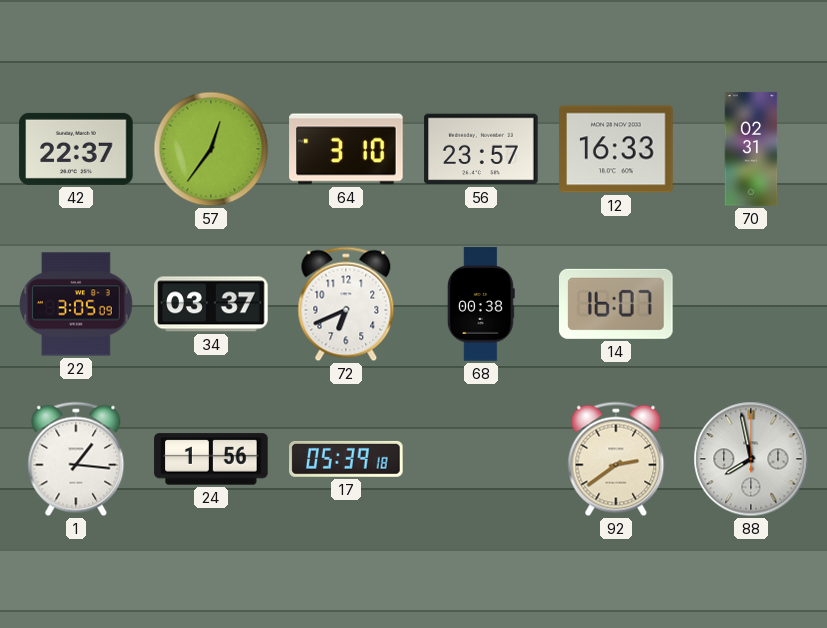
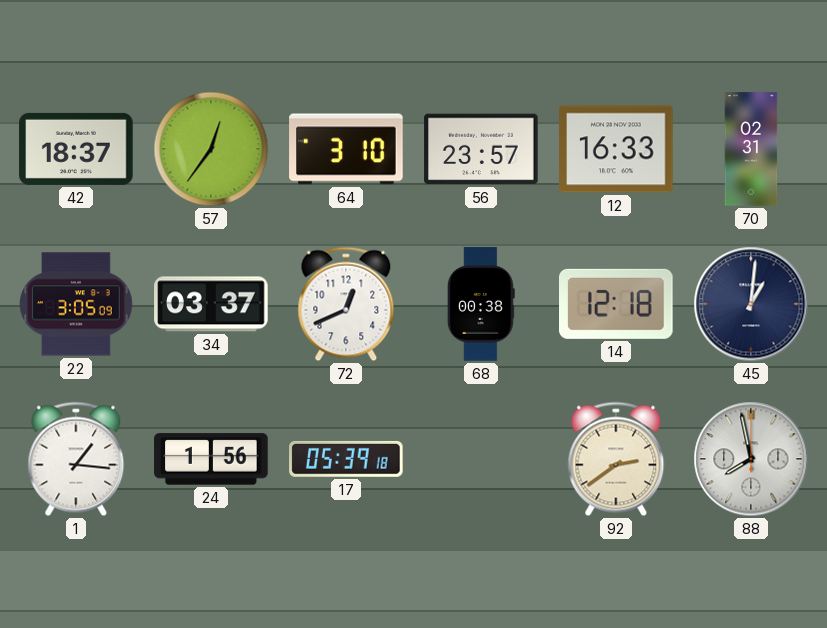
42: 22:37 -> 18:37
72: 6:41 -> 12:41
14: 16:07 -> 12:18
45: none -> 1:01
